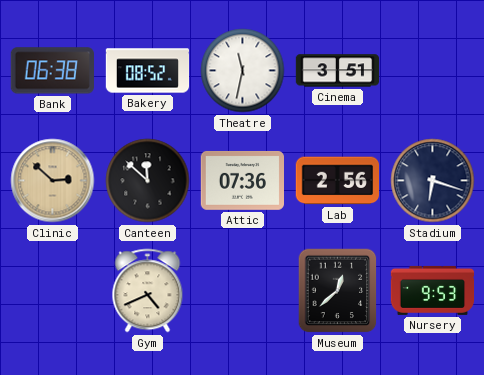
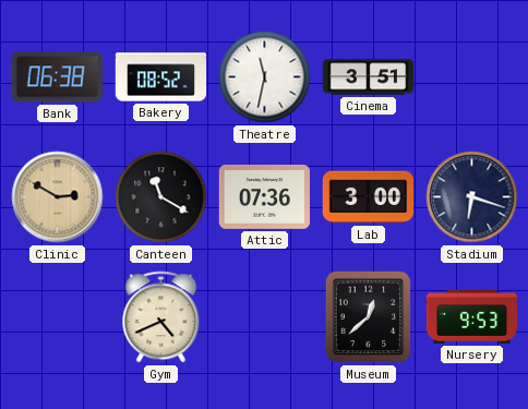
Clinic: 2:52 -> 2:50
Canteen: 11:52 -> 11:20
Lab: 2:56 -> 3:00
